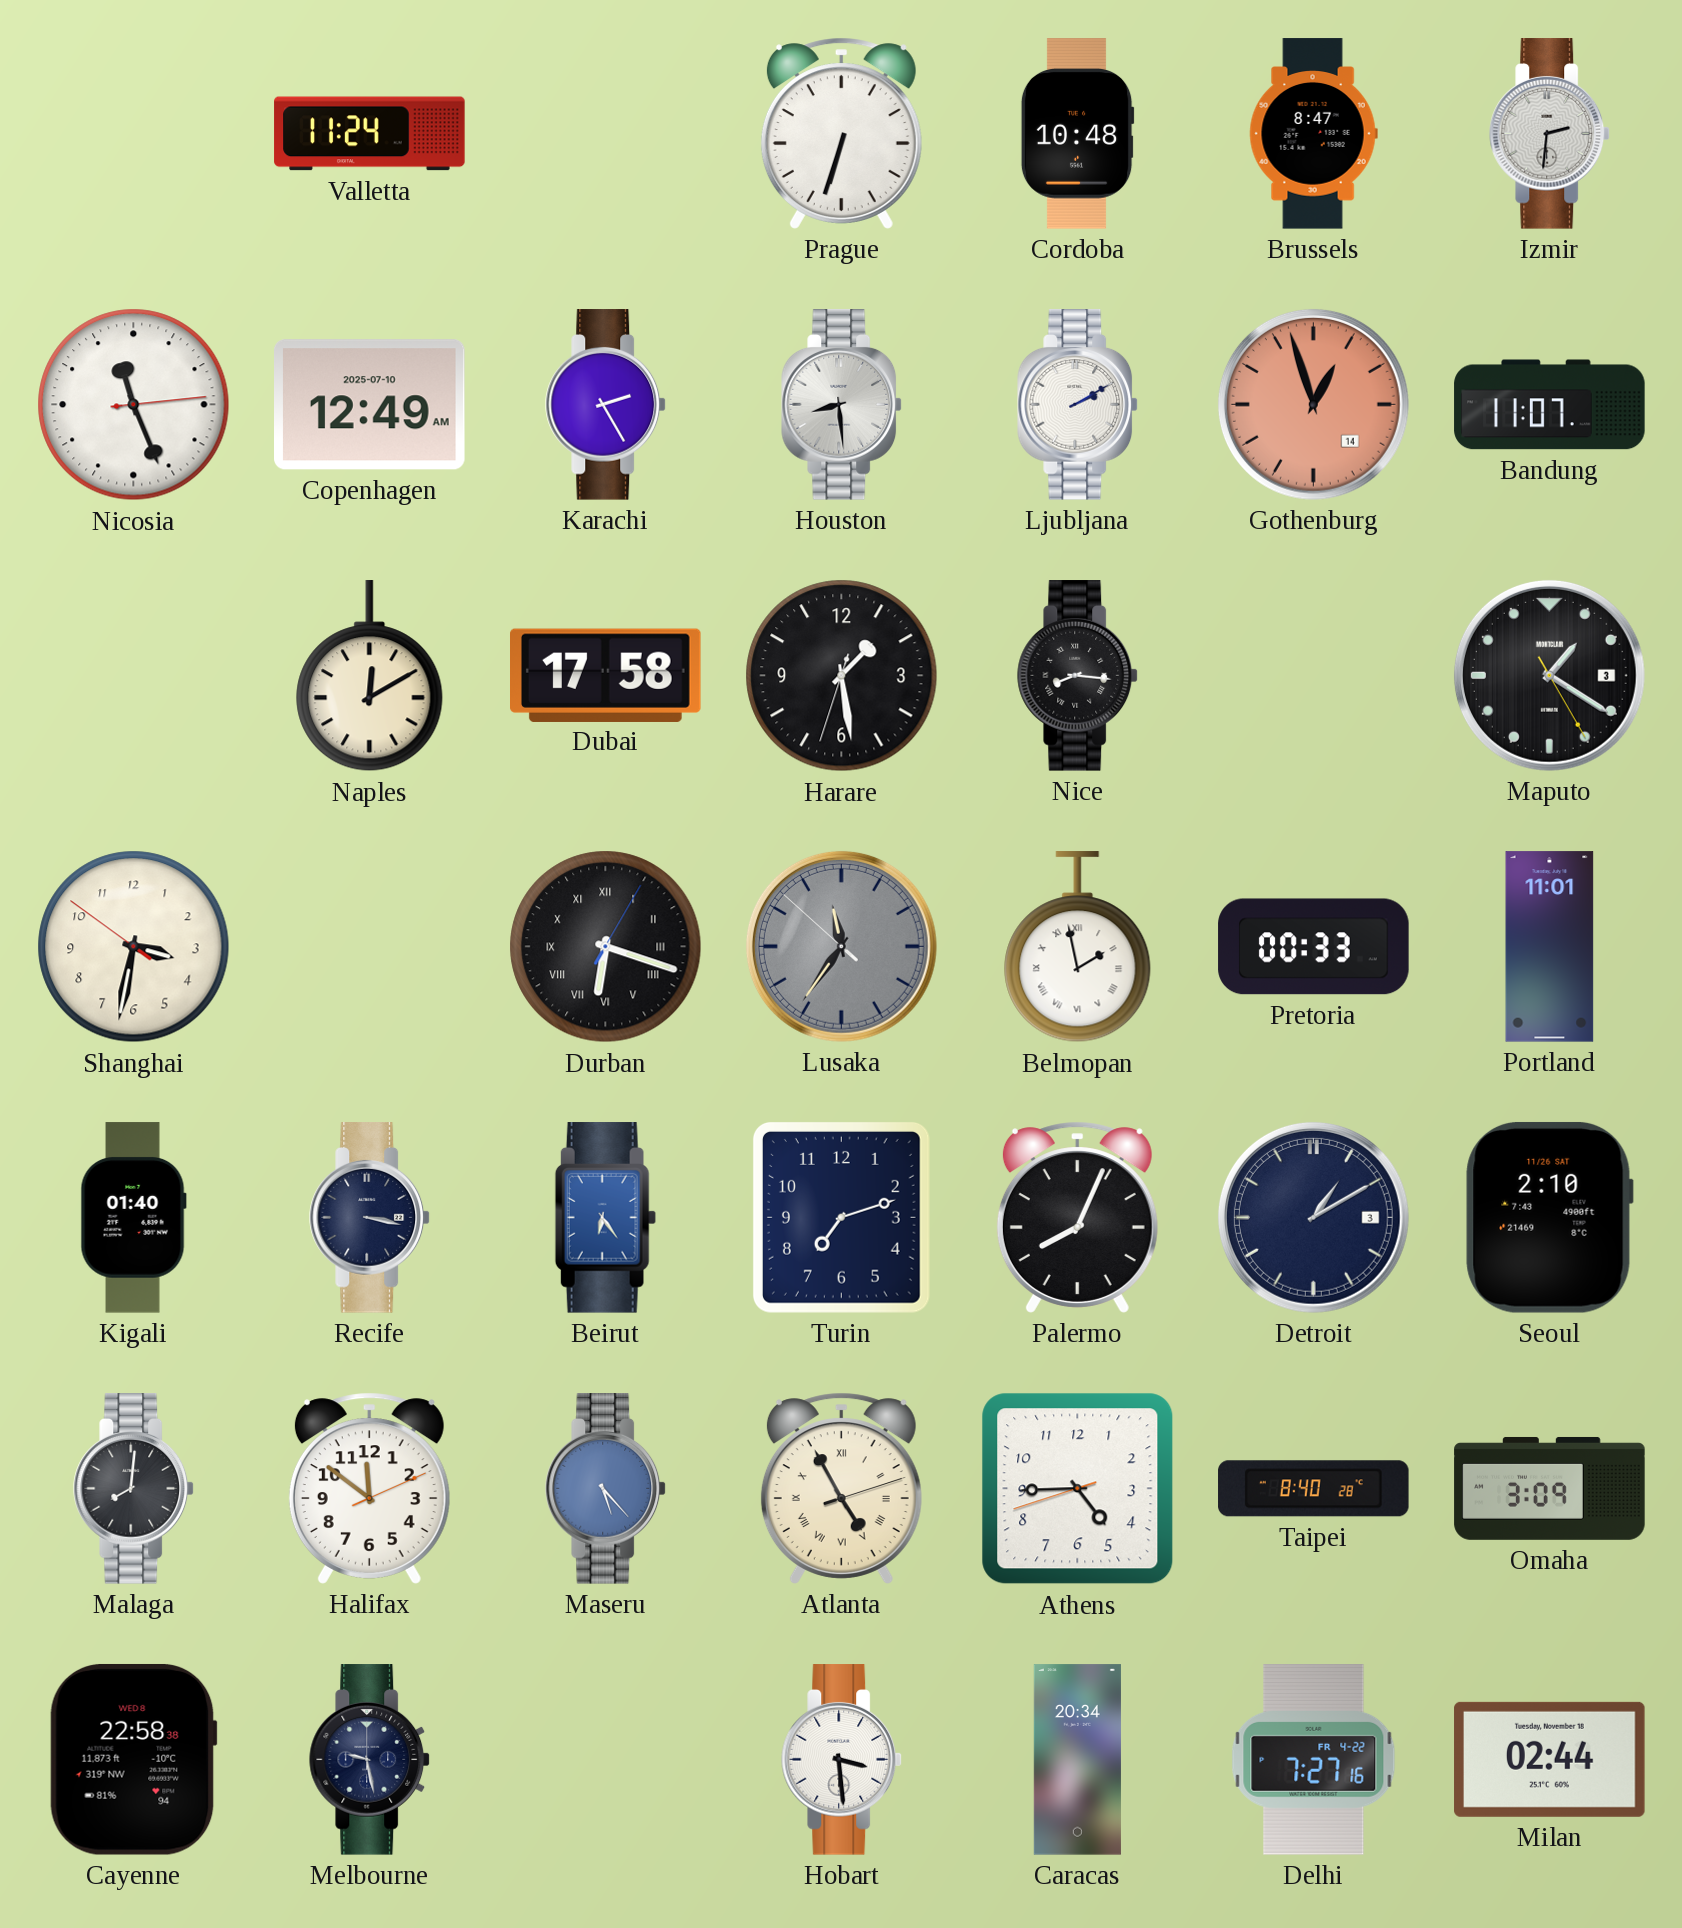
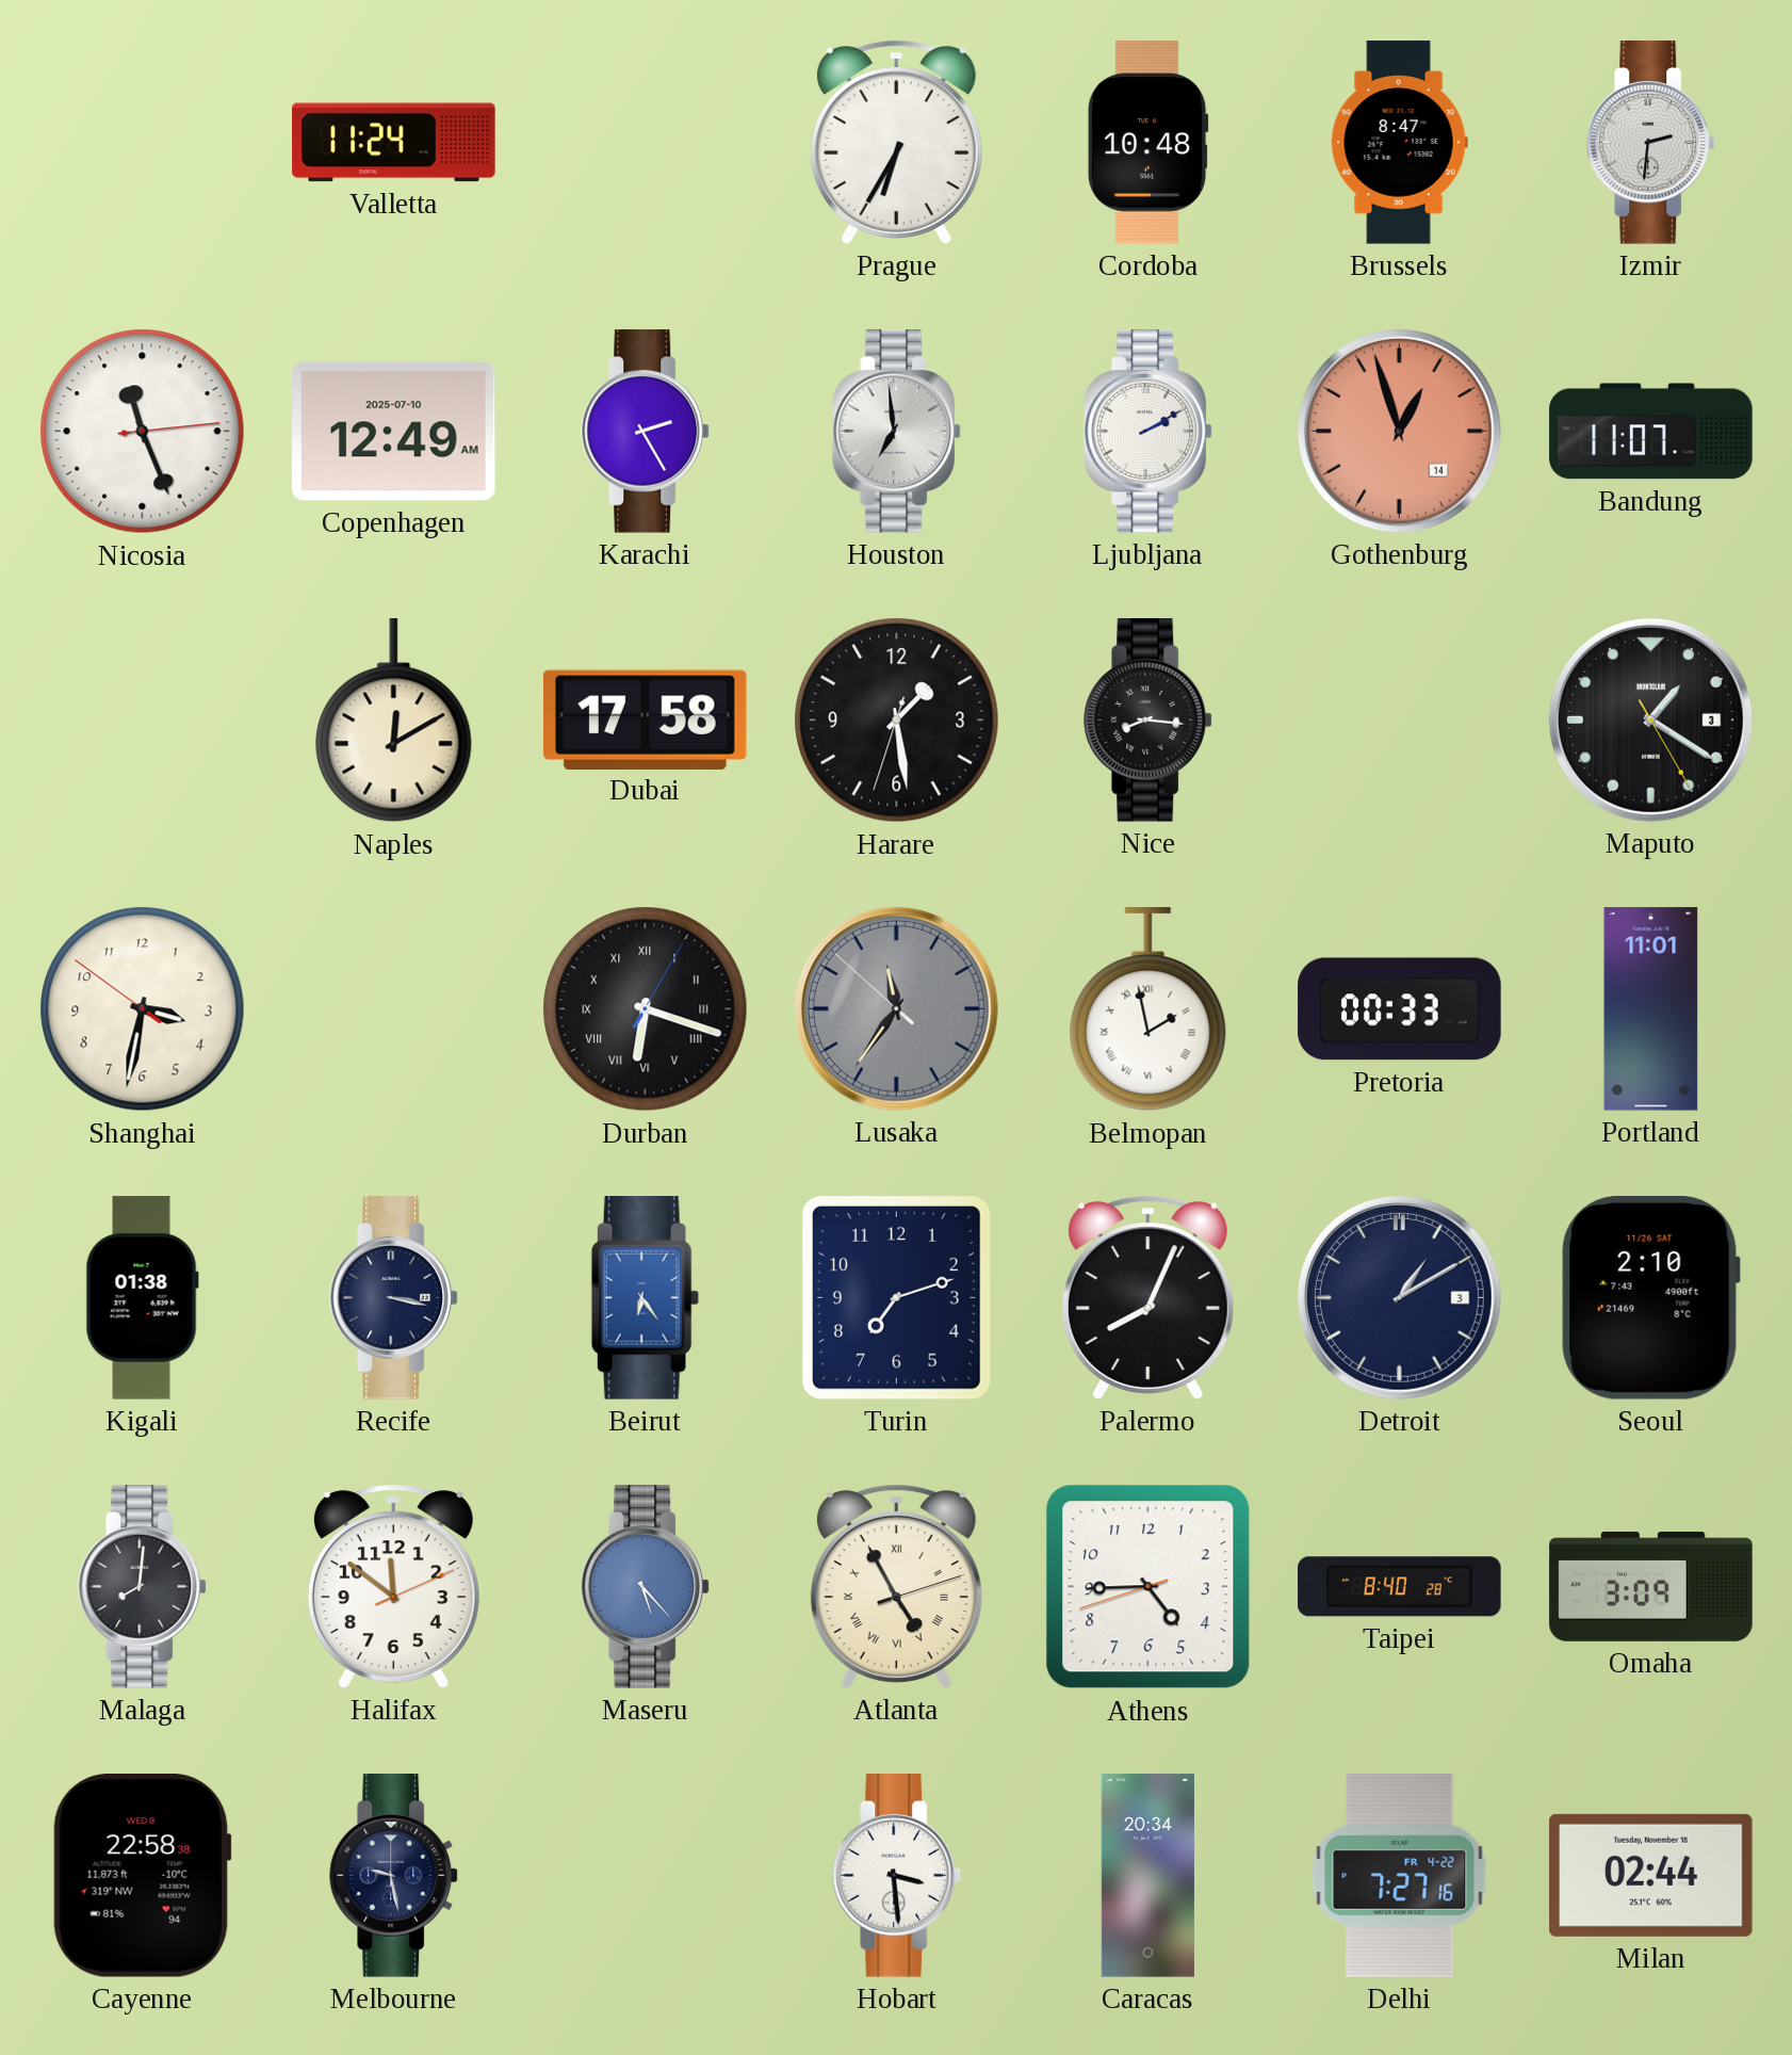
Prague: 6:33 -> 6:35
Houston: 8:29 -> 6:59
Kigali: 01:40 -> 01:38
